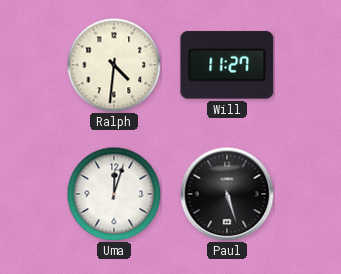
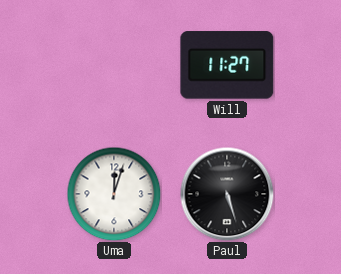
Ralph: 4:31 -> none
